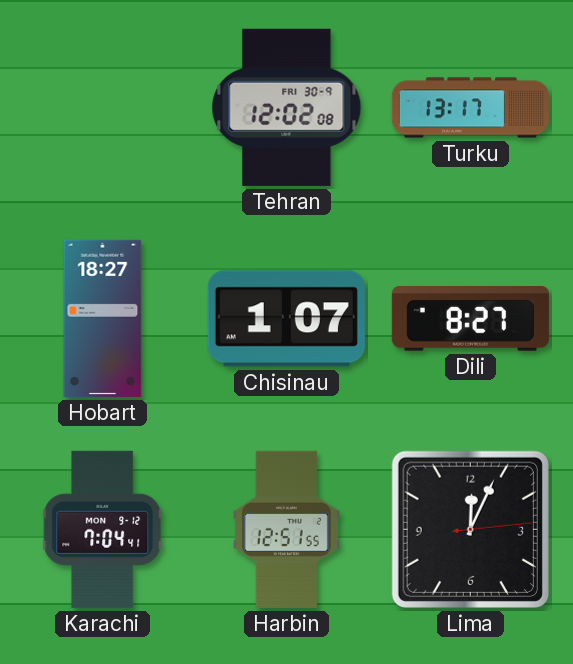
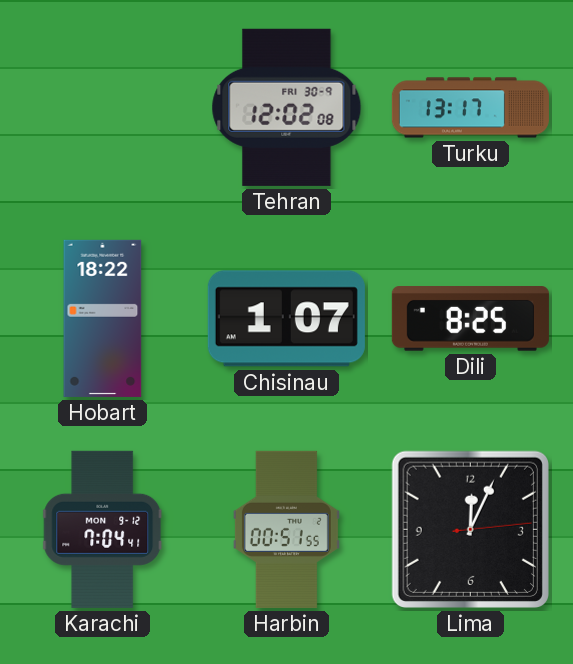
Hobart: 18:27 -> 18:22
Dili: 8:27 -> 8:25
Harbin: 12:51 -> 00:51
